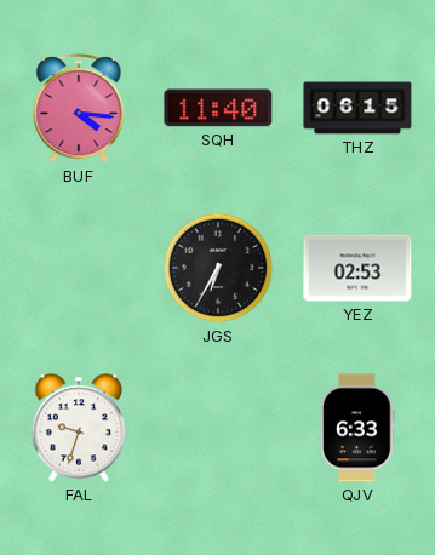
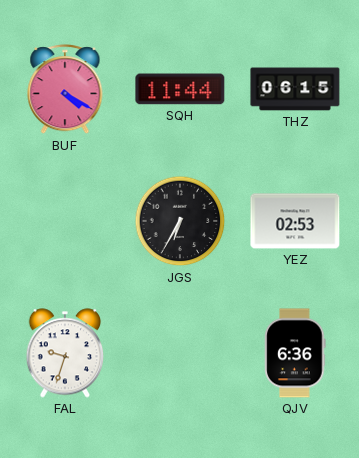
BUF: 4:16 -> 4:20
SQH: 11:40 -> 11:44
QJV: 6:33 -> 6:36
